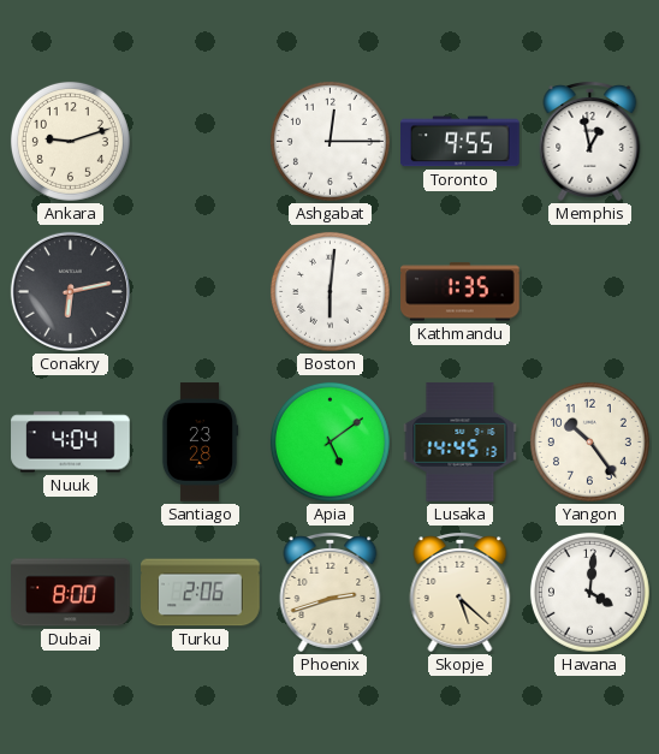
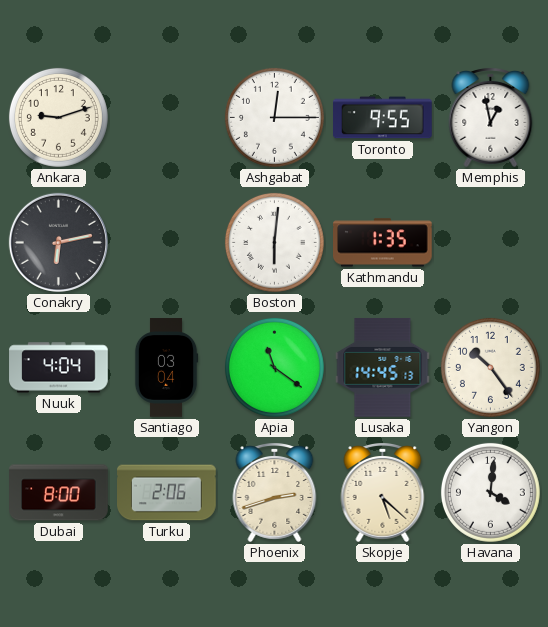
Santiago: 23:28 -> 03:04
Apia: 5:09 -> 11:21
